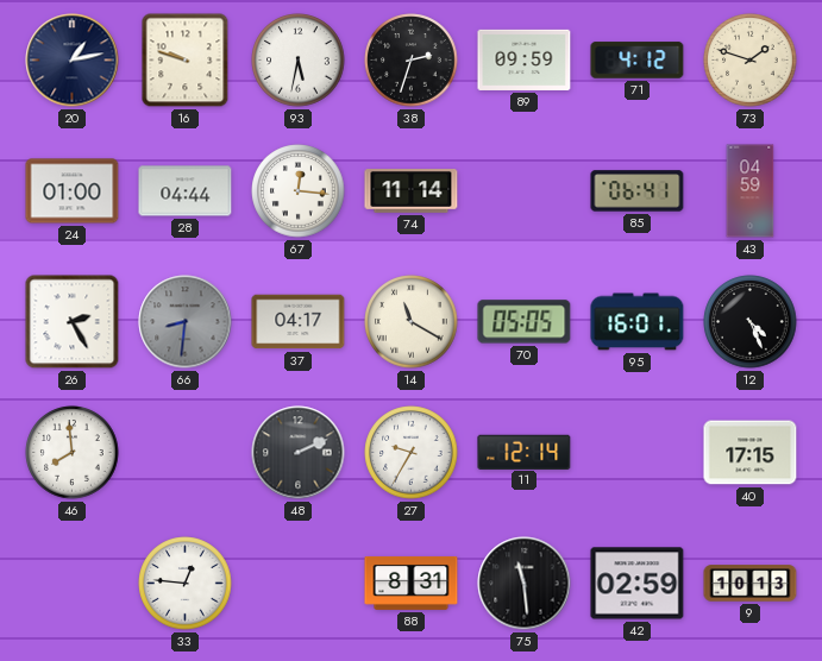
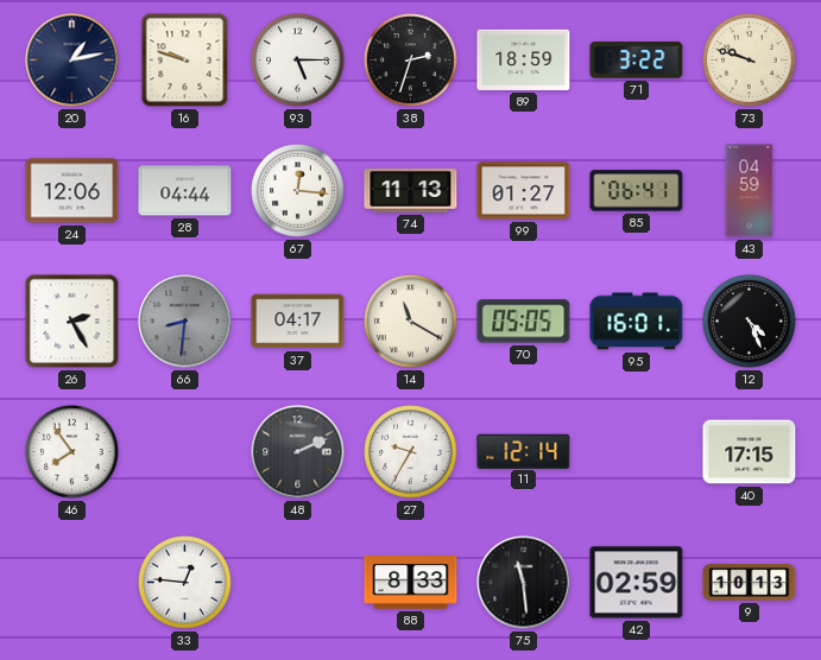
93: 5:32 -> 5:15
89: 09:59 -> 18:59
71: 4:12 -> 3:22
73: 1:48 -> 9:48
24: 01:00 -> 12:06
74: 11:14 -> 11:13
99: none -> 01:27
46: 7:59 -> 7:54
88: 8:31 -> 8:33
